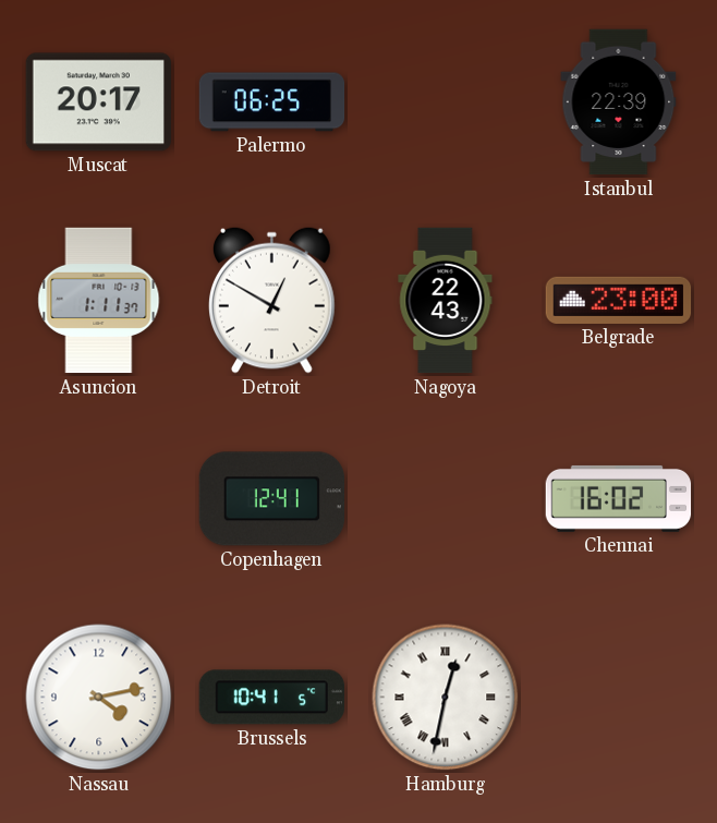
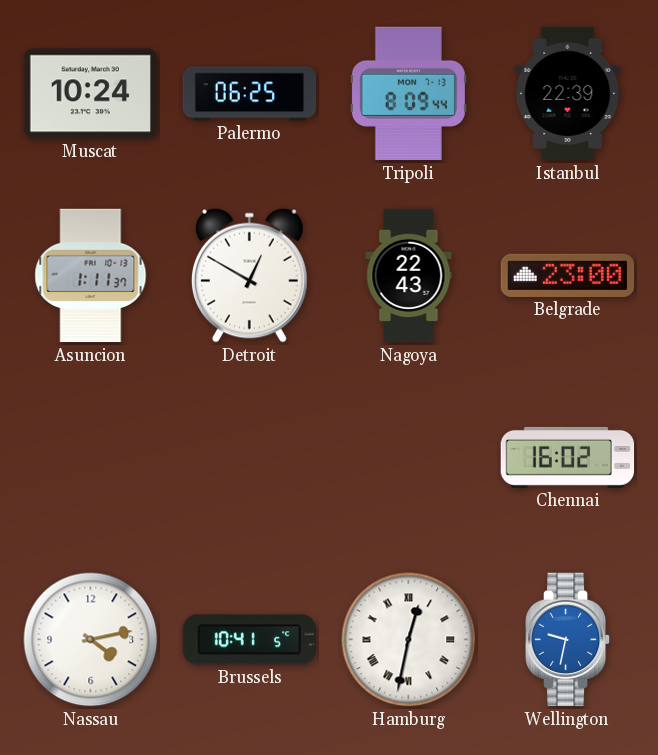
Muscat: 20:17 -> 10:24
Tripoli: none -> 8:09
Copenhagen: 12:41 -> none
Wellington: none -> 9:32
